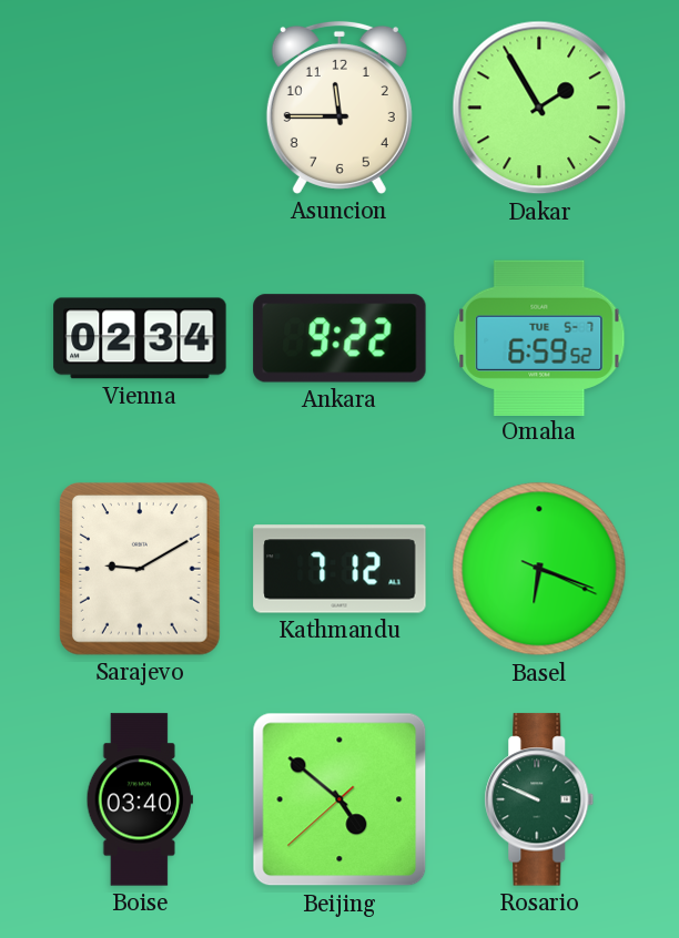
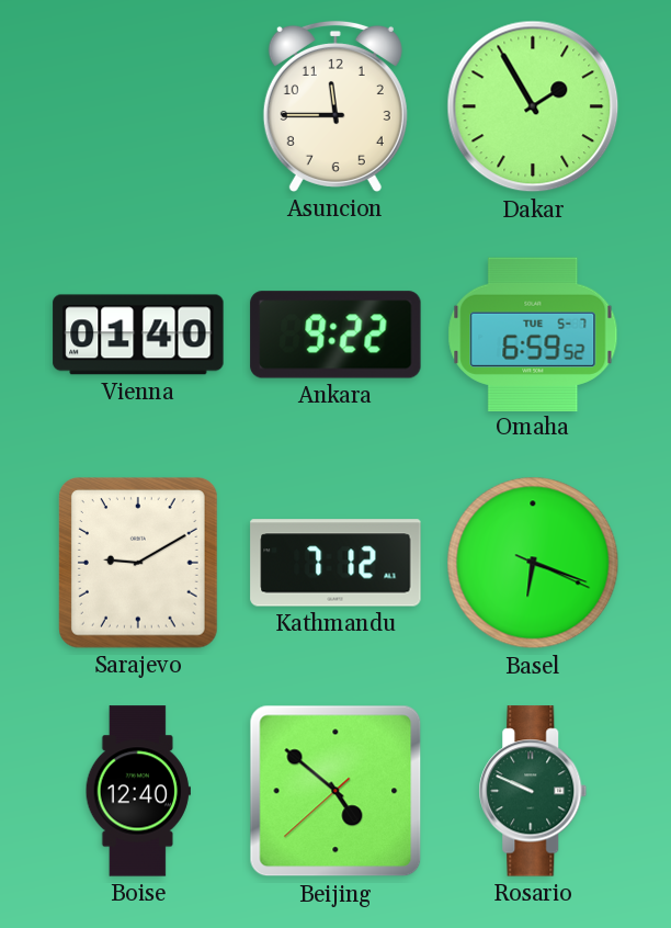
Vienna: 02:34 -> 01:40
Boise: 03:40 -> 12:40
